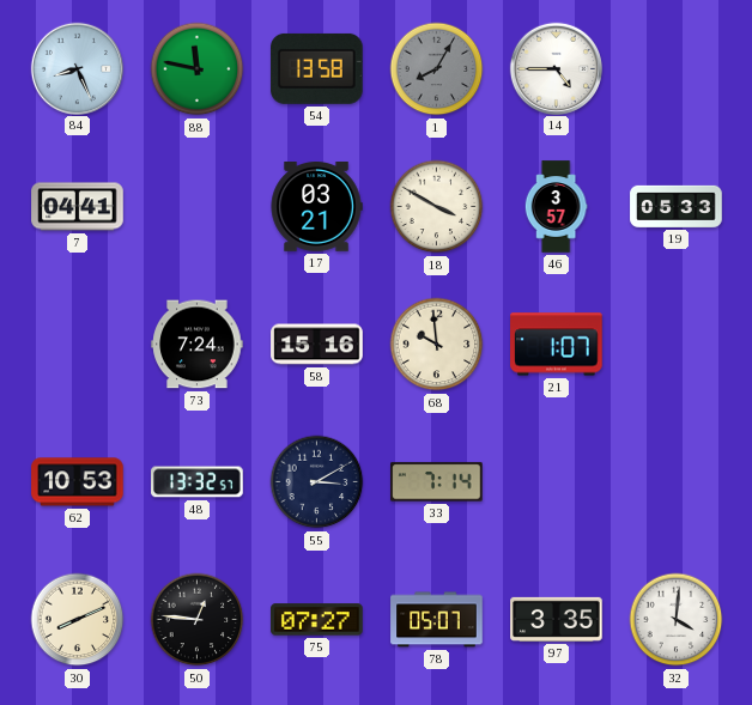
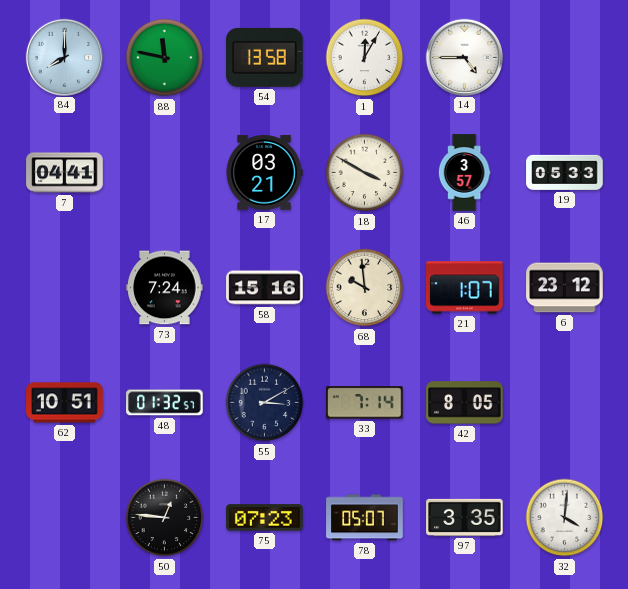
84: 8:26 -> 8:00
1: 8:05 -> 12:05
1 dial: grey -> white
6: none -> 23:12
62: 10:53 -> 10:51
48: 13:32 -> 01:32
42: none -> 8:05
30: 8:11 -> none
75: 07:27 -> 07:23
